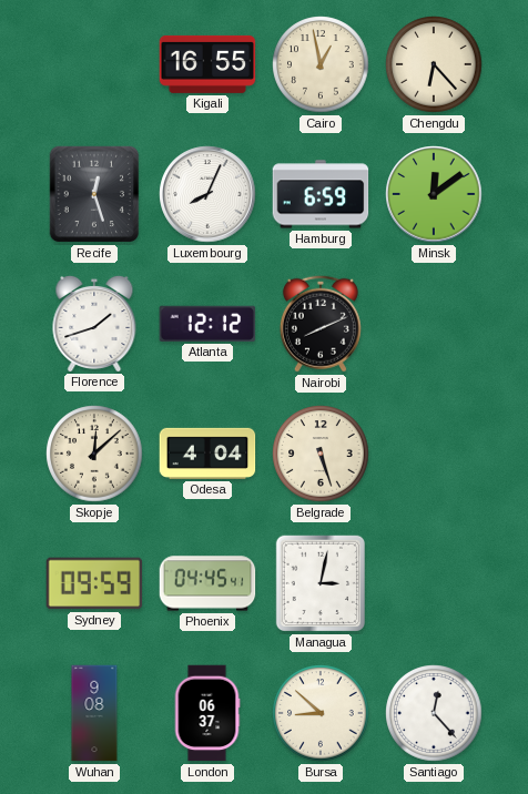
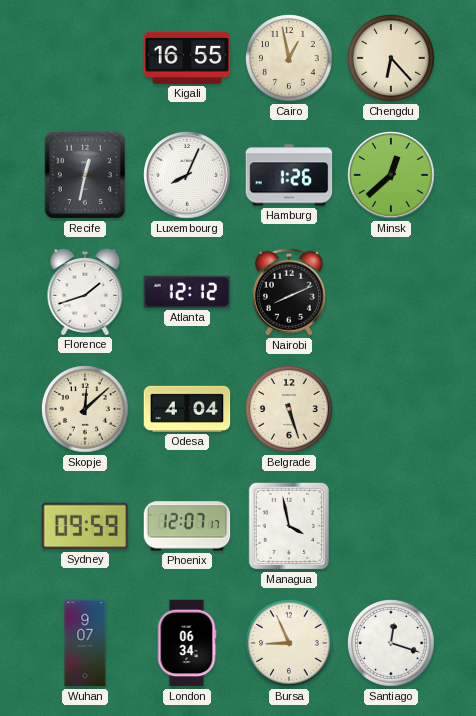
Recife: 12:27 -> 12:32
Hamburg: 6:59 -> 1:26
Minsk: 12:09 -> 12:38
Phoenix: 04:45 -> 12:07
Managua: 3:02 -> 3:58
Wuhan: 9:08 -> 9:07
London: 06:37 -> 06:34
Bursa: 8:52 -> 8:56
Santiago: 12:23 -> 12:18
